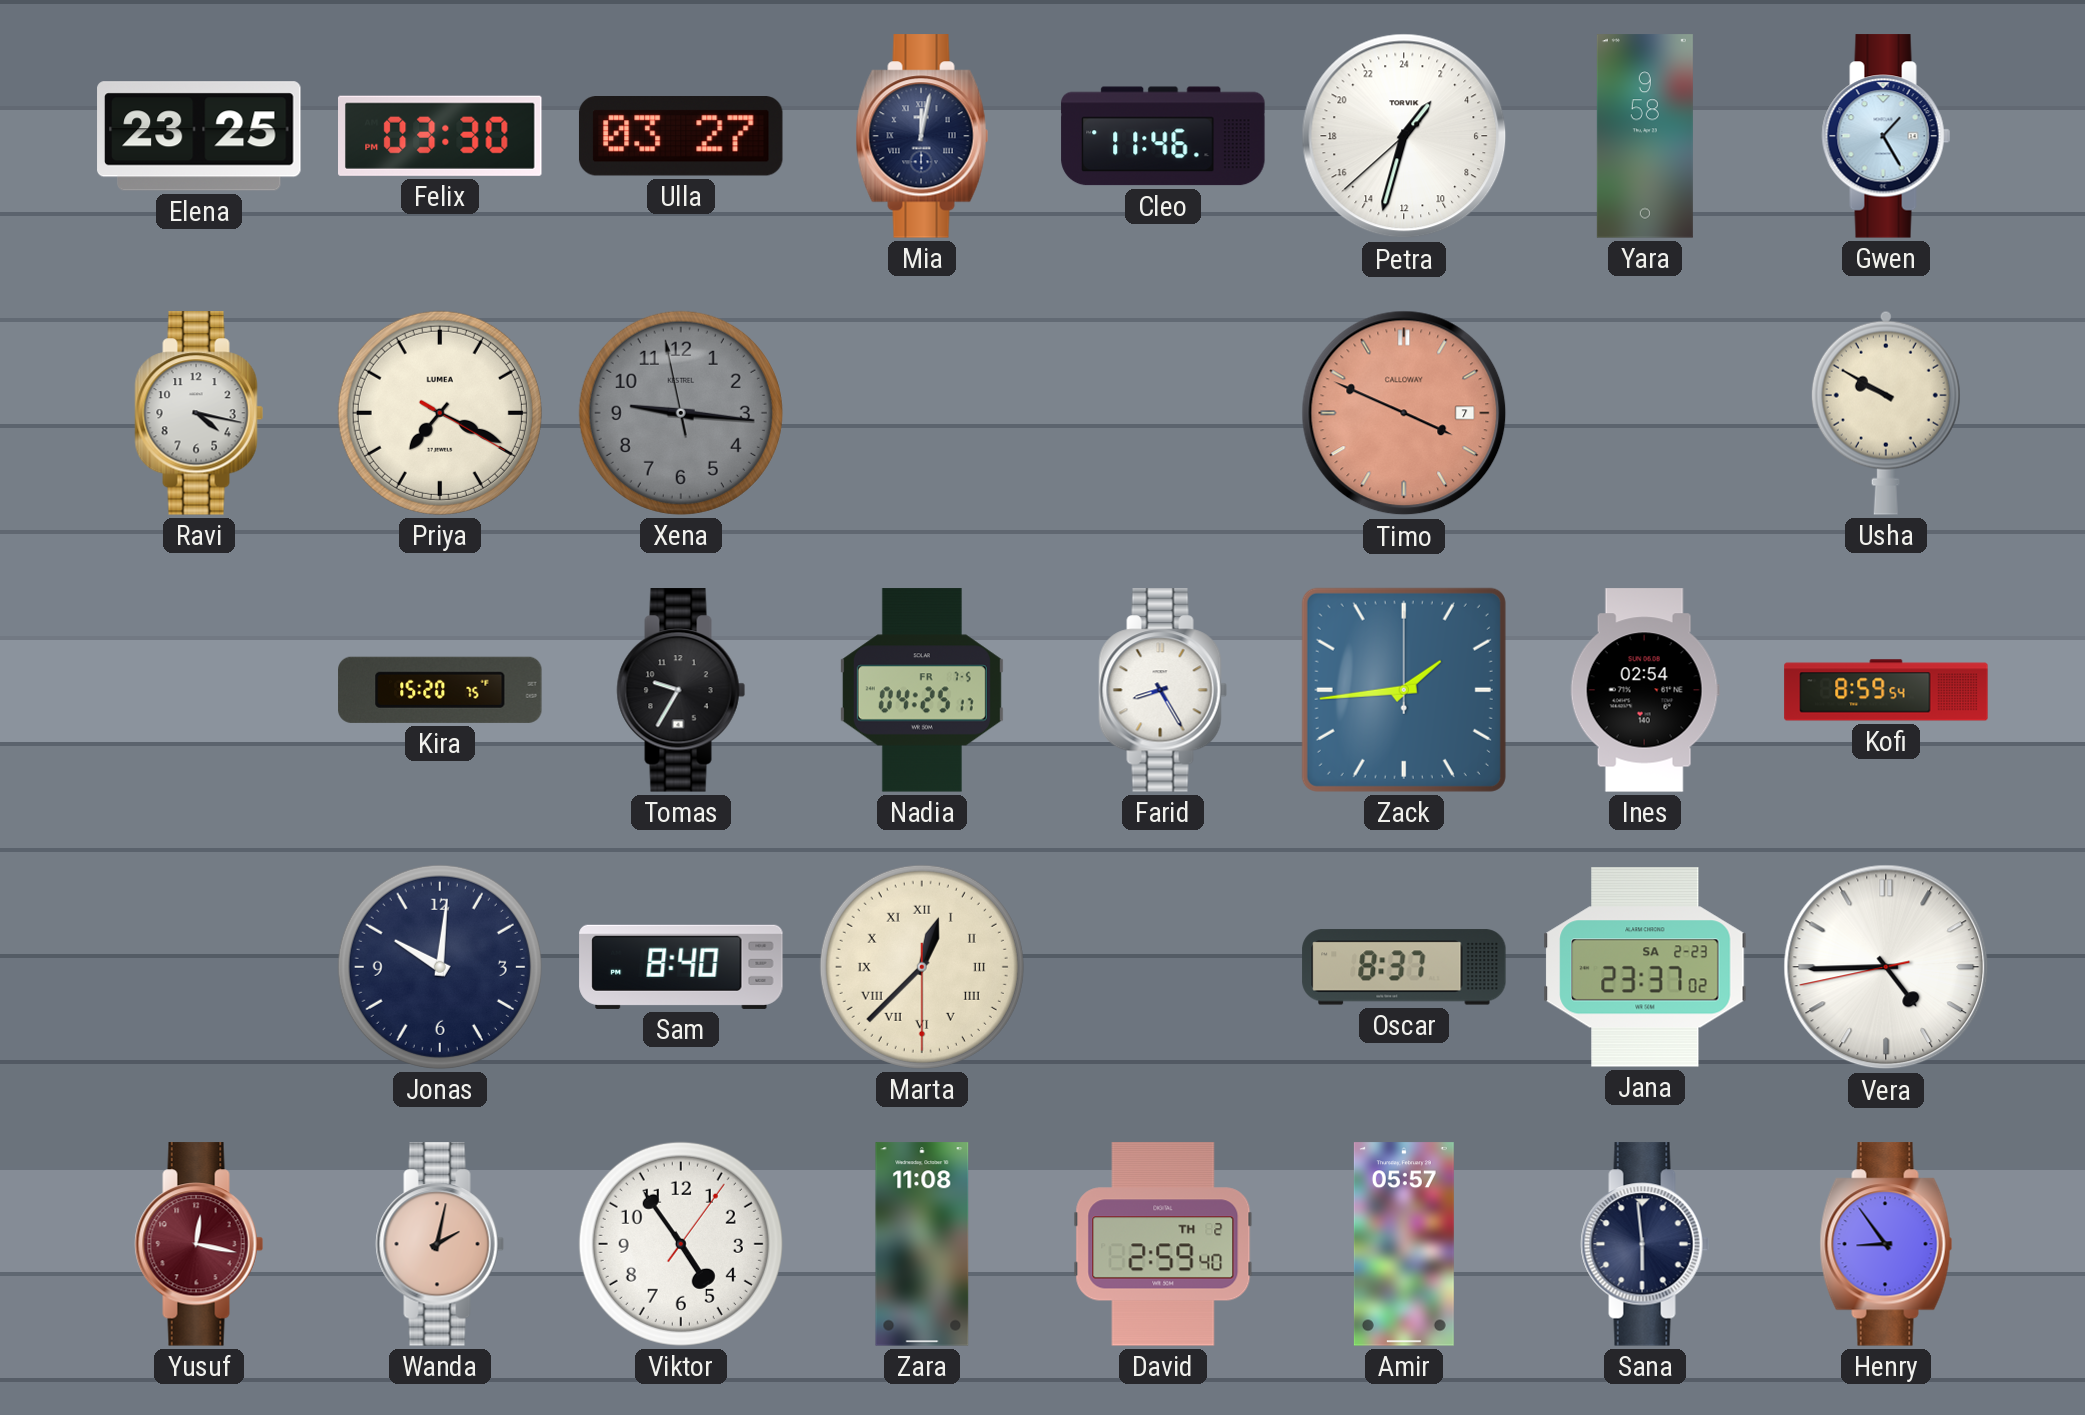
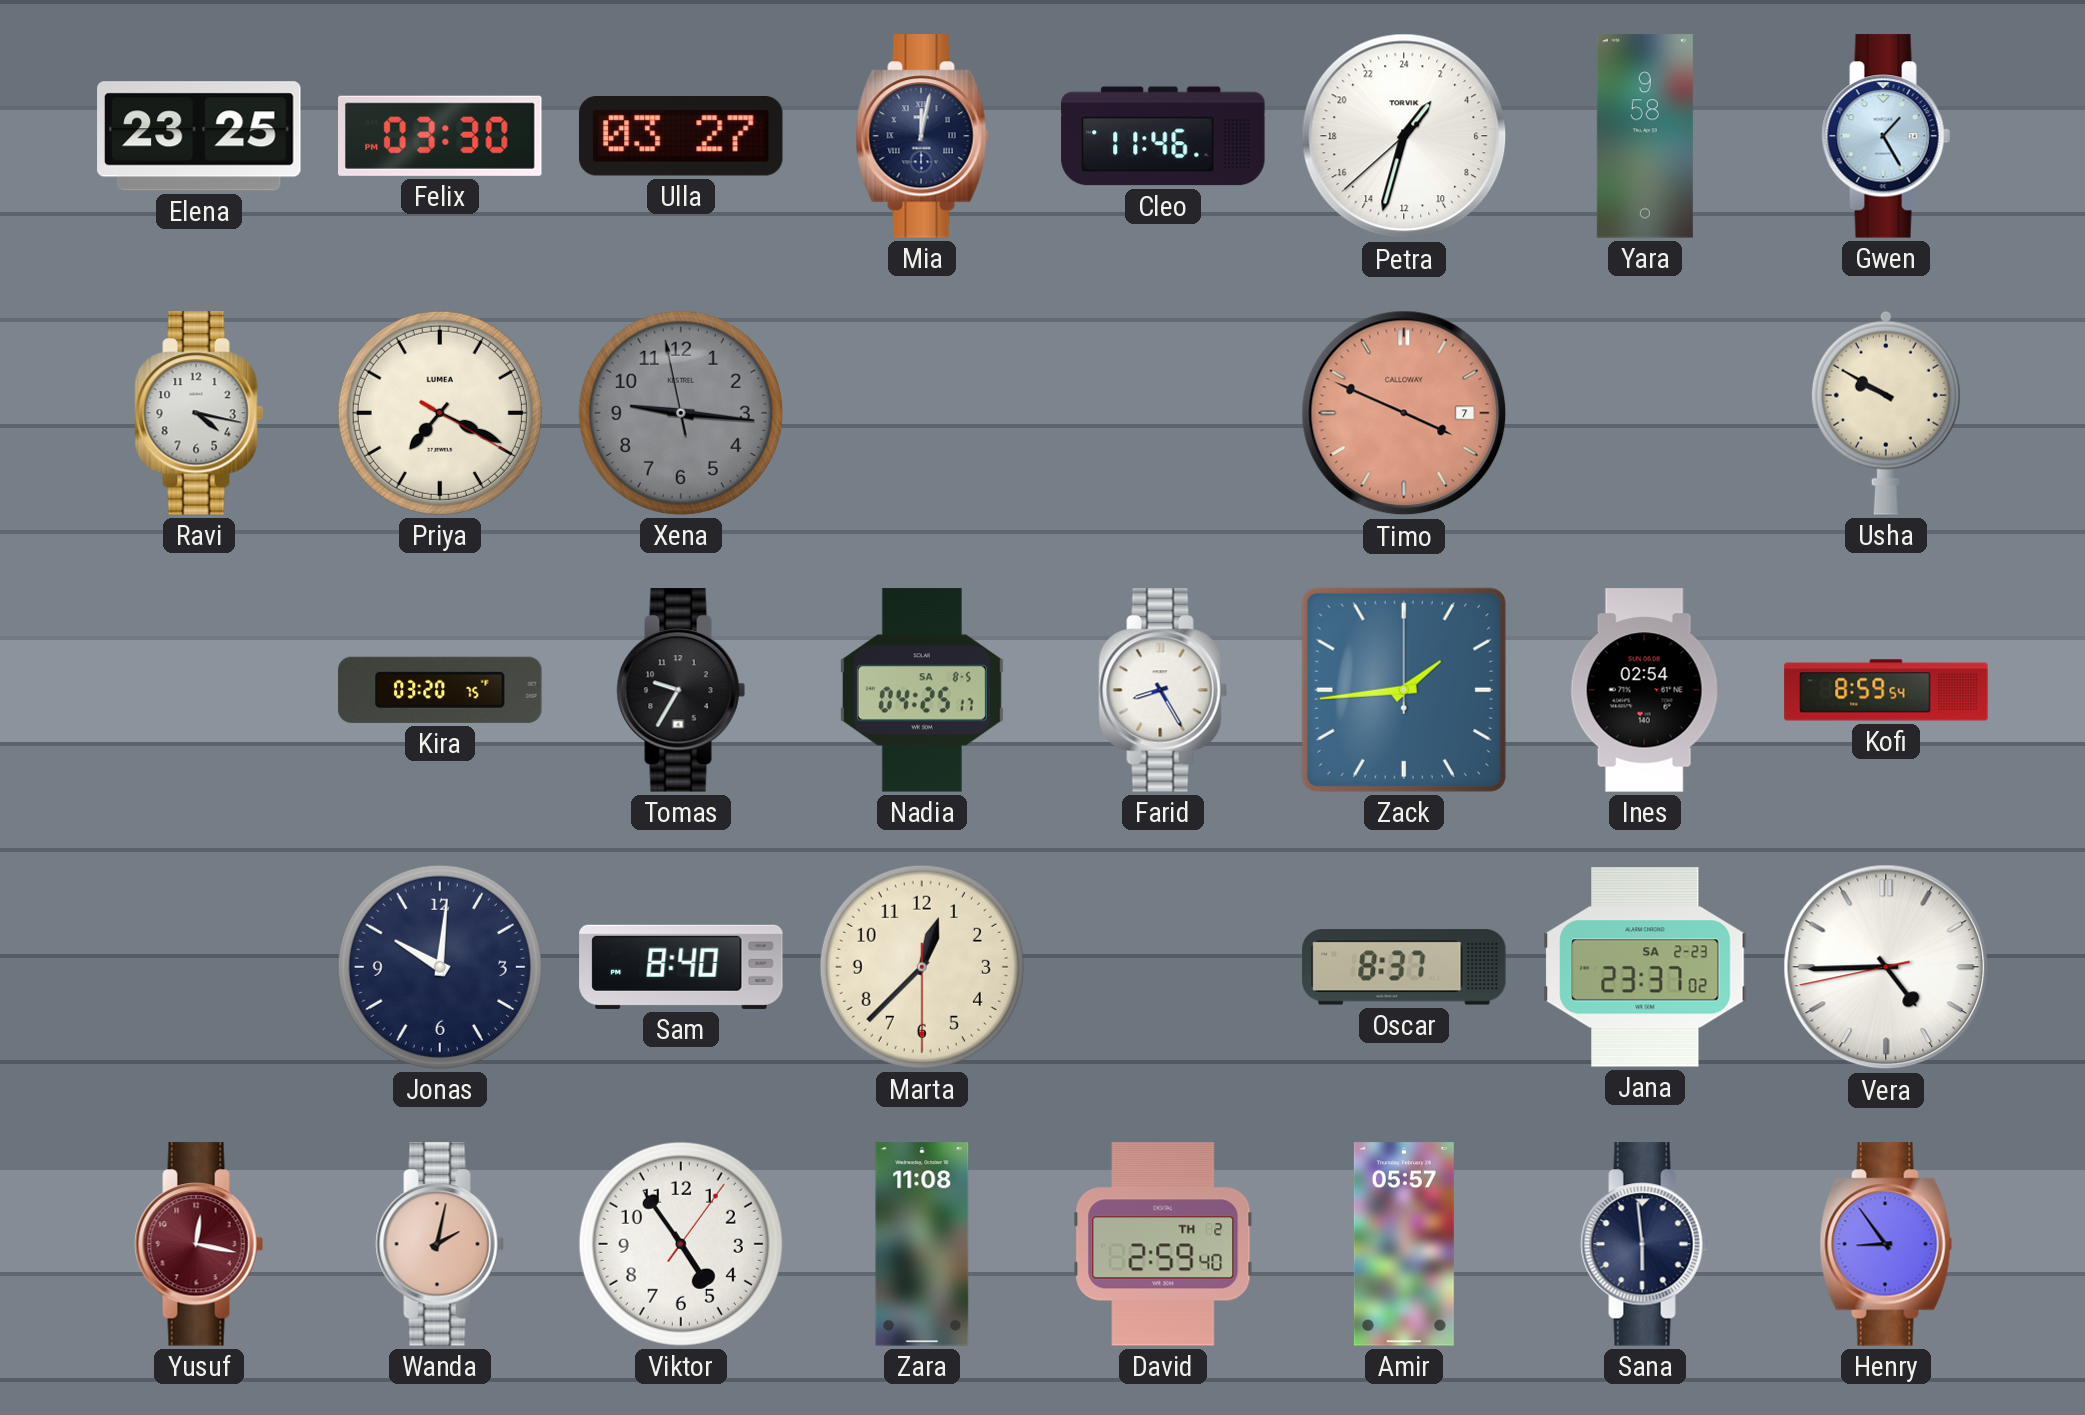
Kira: 15:20 -> 03:20
Nadia date: FR 7-5 -> SA 8-5
Marta numerals: Roman -> Arabic
